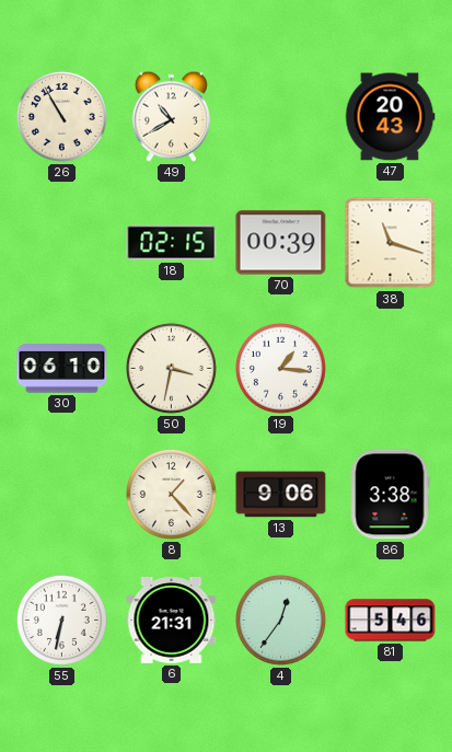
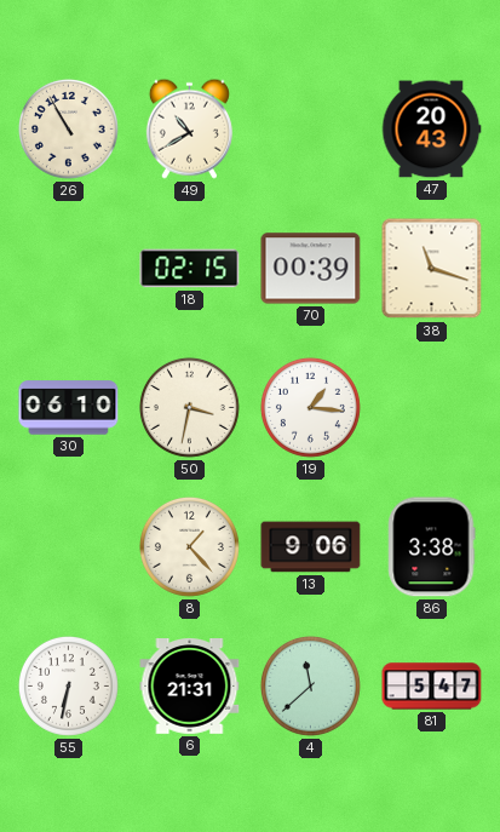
4: 12:36 -> 11:38
81: 5:46 -> 5:47
